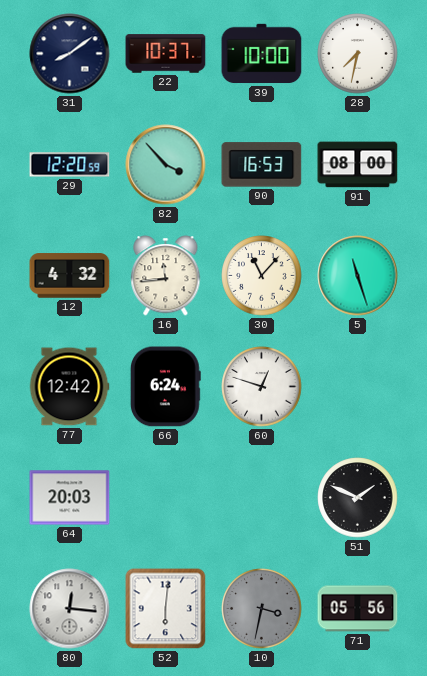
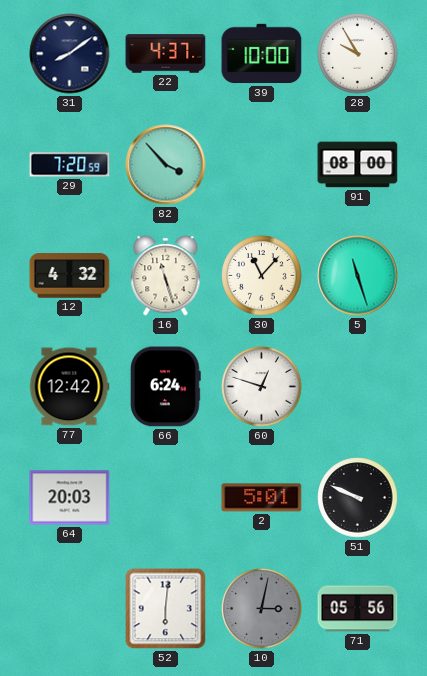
22: 10:37 -> 4:37
28: 7:32 -> 9:55
29: 12:20 -> 7:20
90: 16:53 -> none
16: 11:44 -> 11:27
2: none -> 5:01
51: 1:49 -> 9:49
80: 12:16 -> none
10: 3:32 -> 3:02
